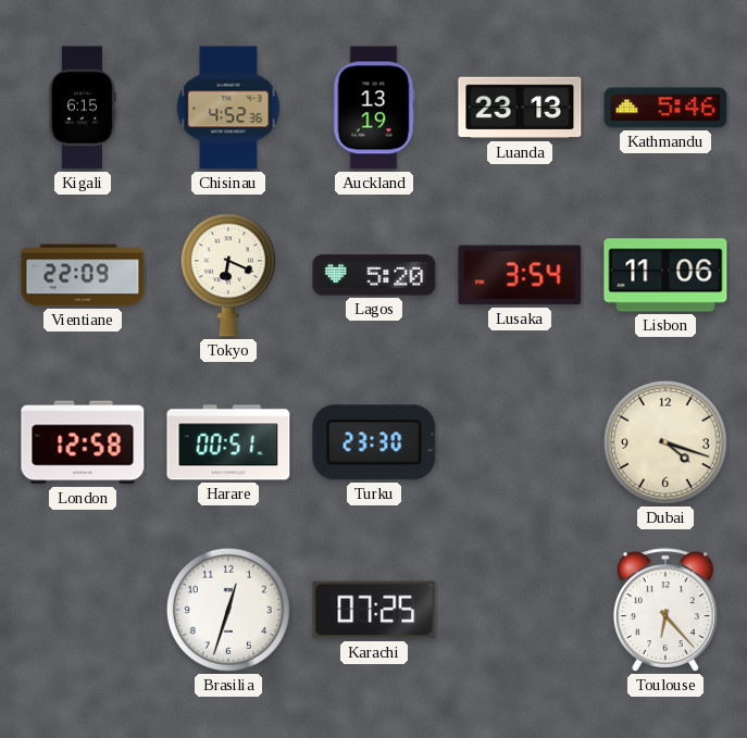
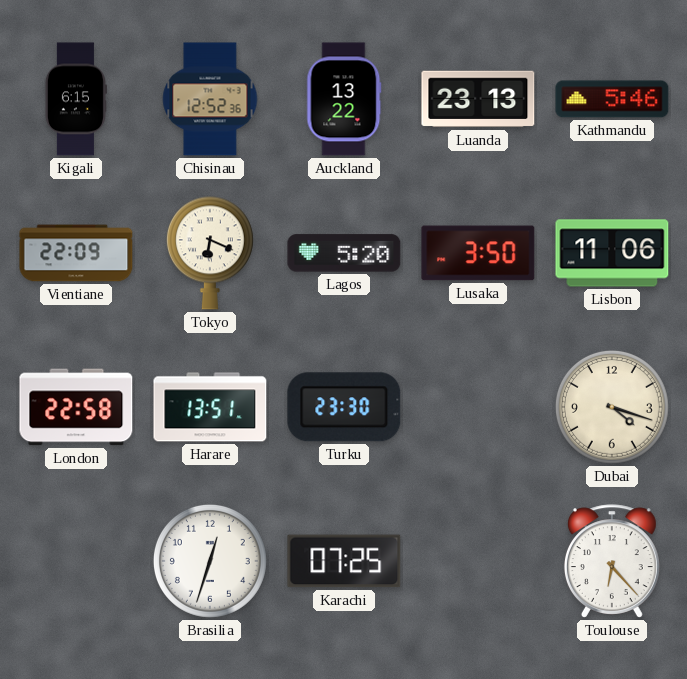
Chisinau: 4:52 -> 12:52
Auckland: 13:19 -> 13:22
Lusaka: 3:54 -> 3:50
London: 12:58 -> 22:58
Harare: 00:51 -> 13:51
